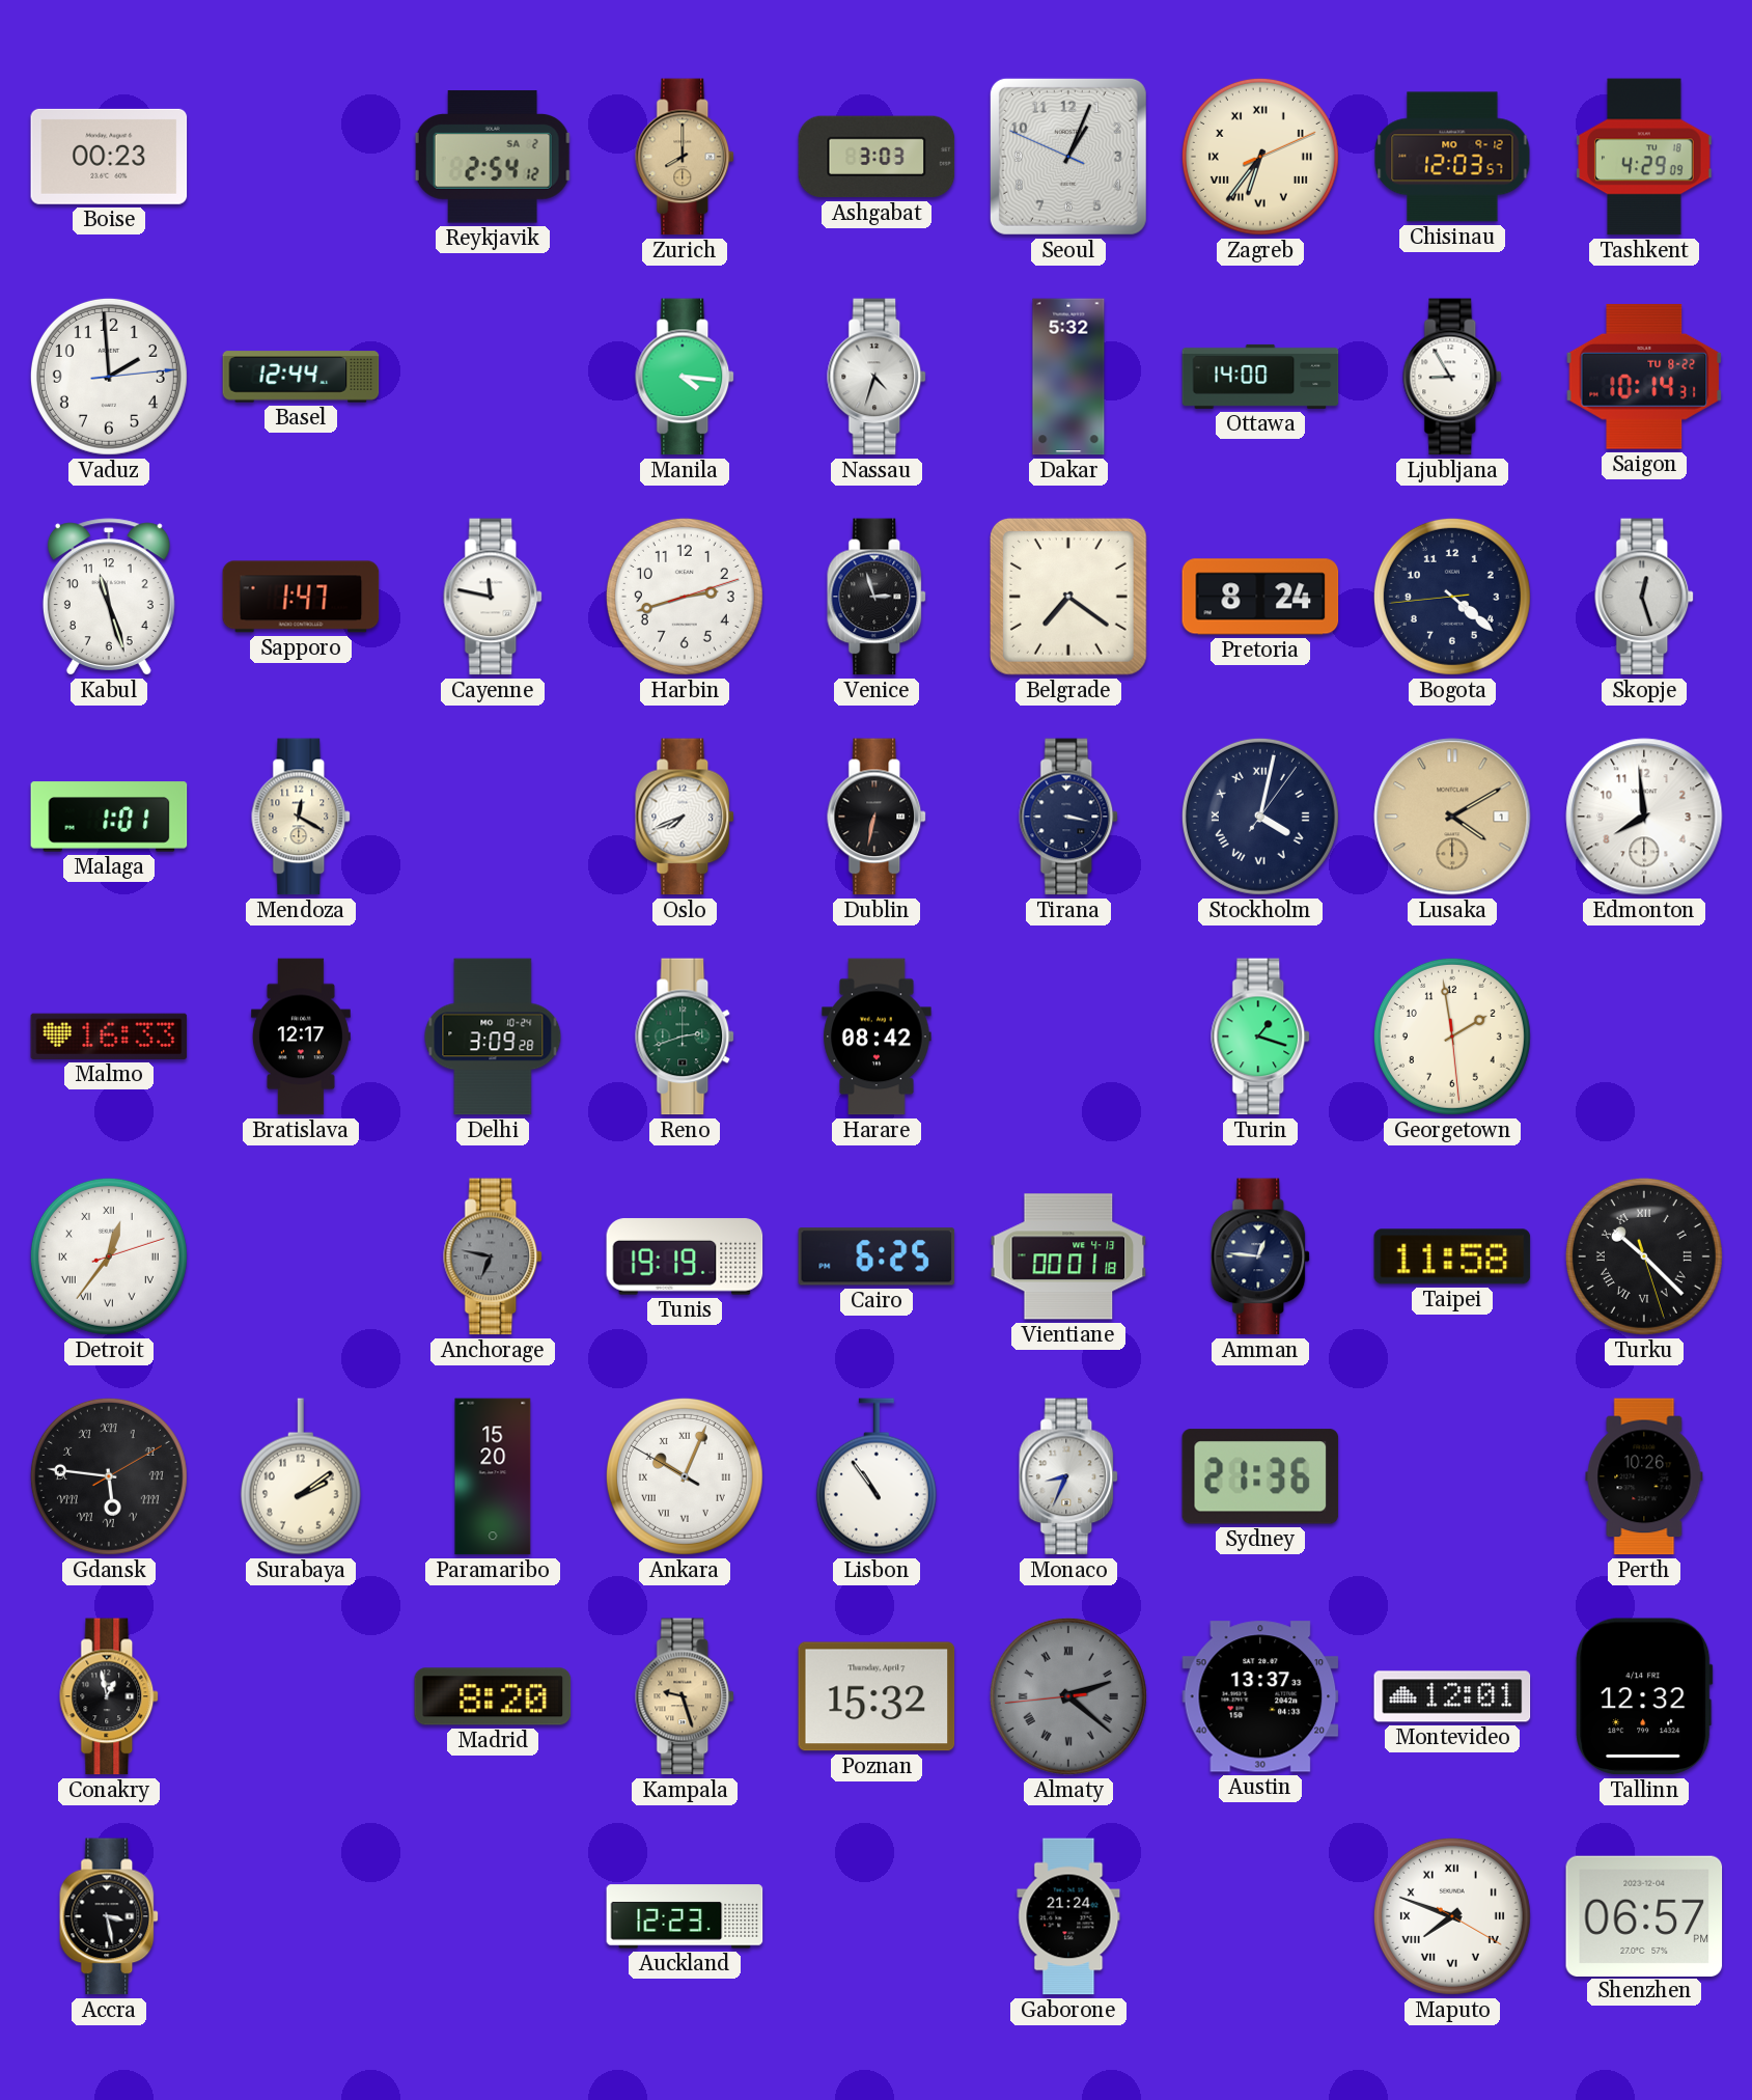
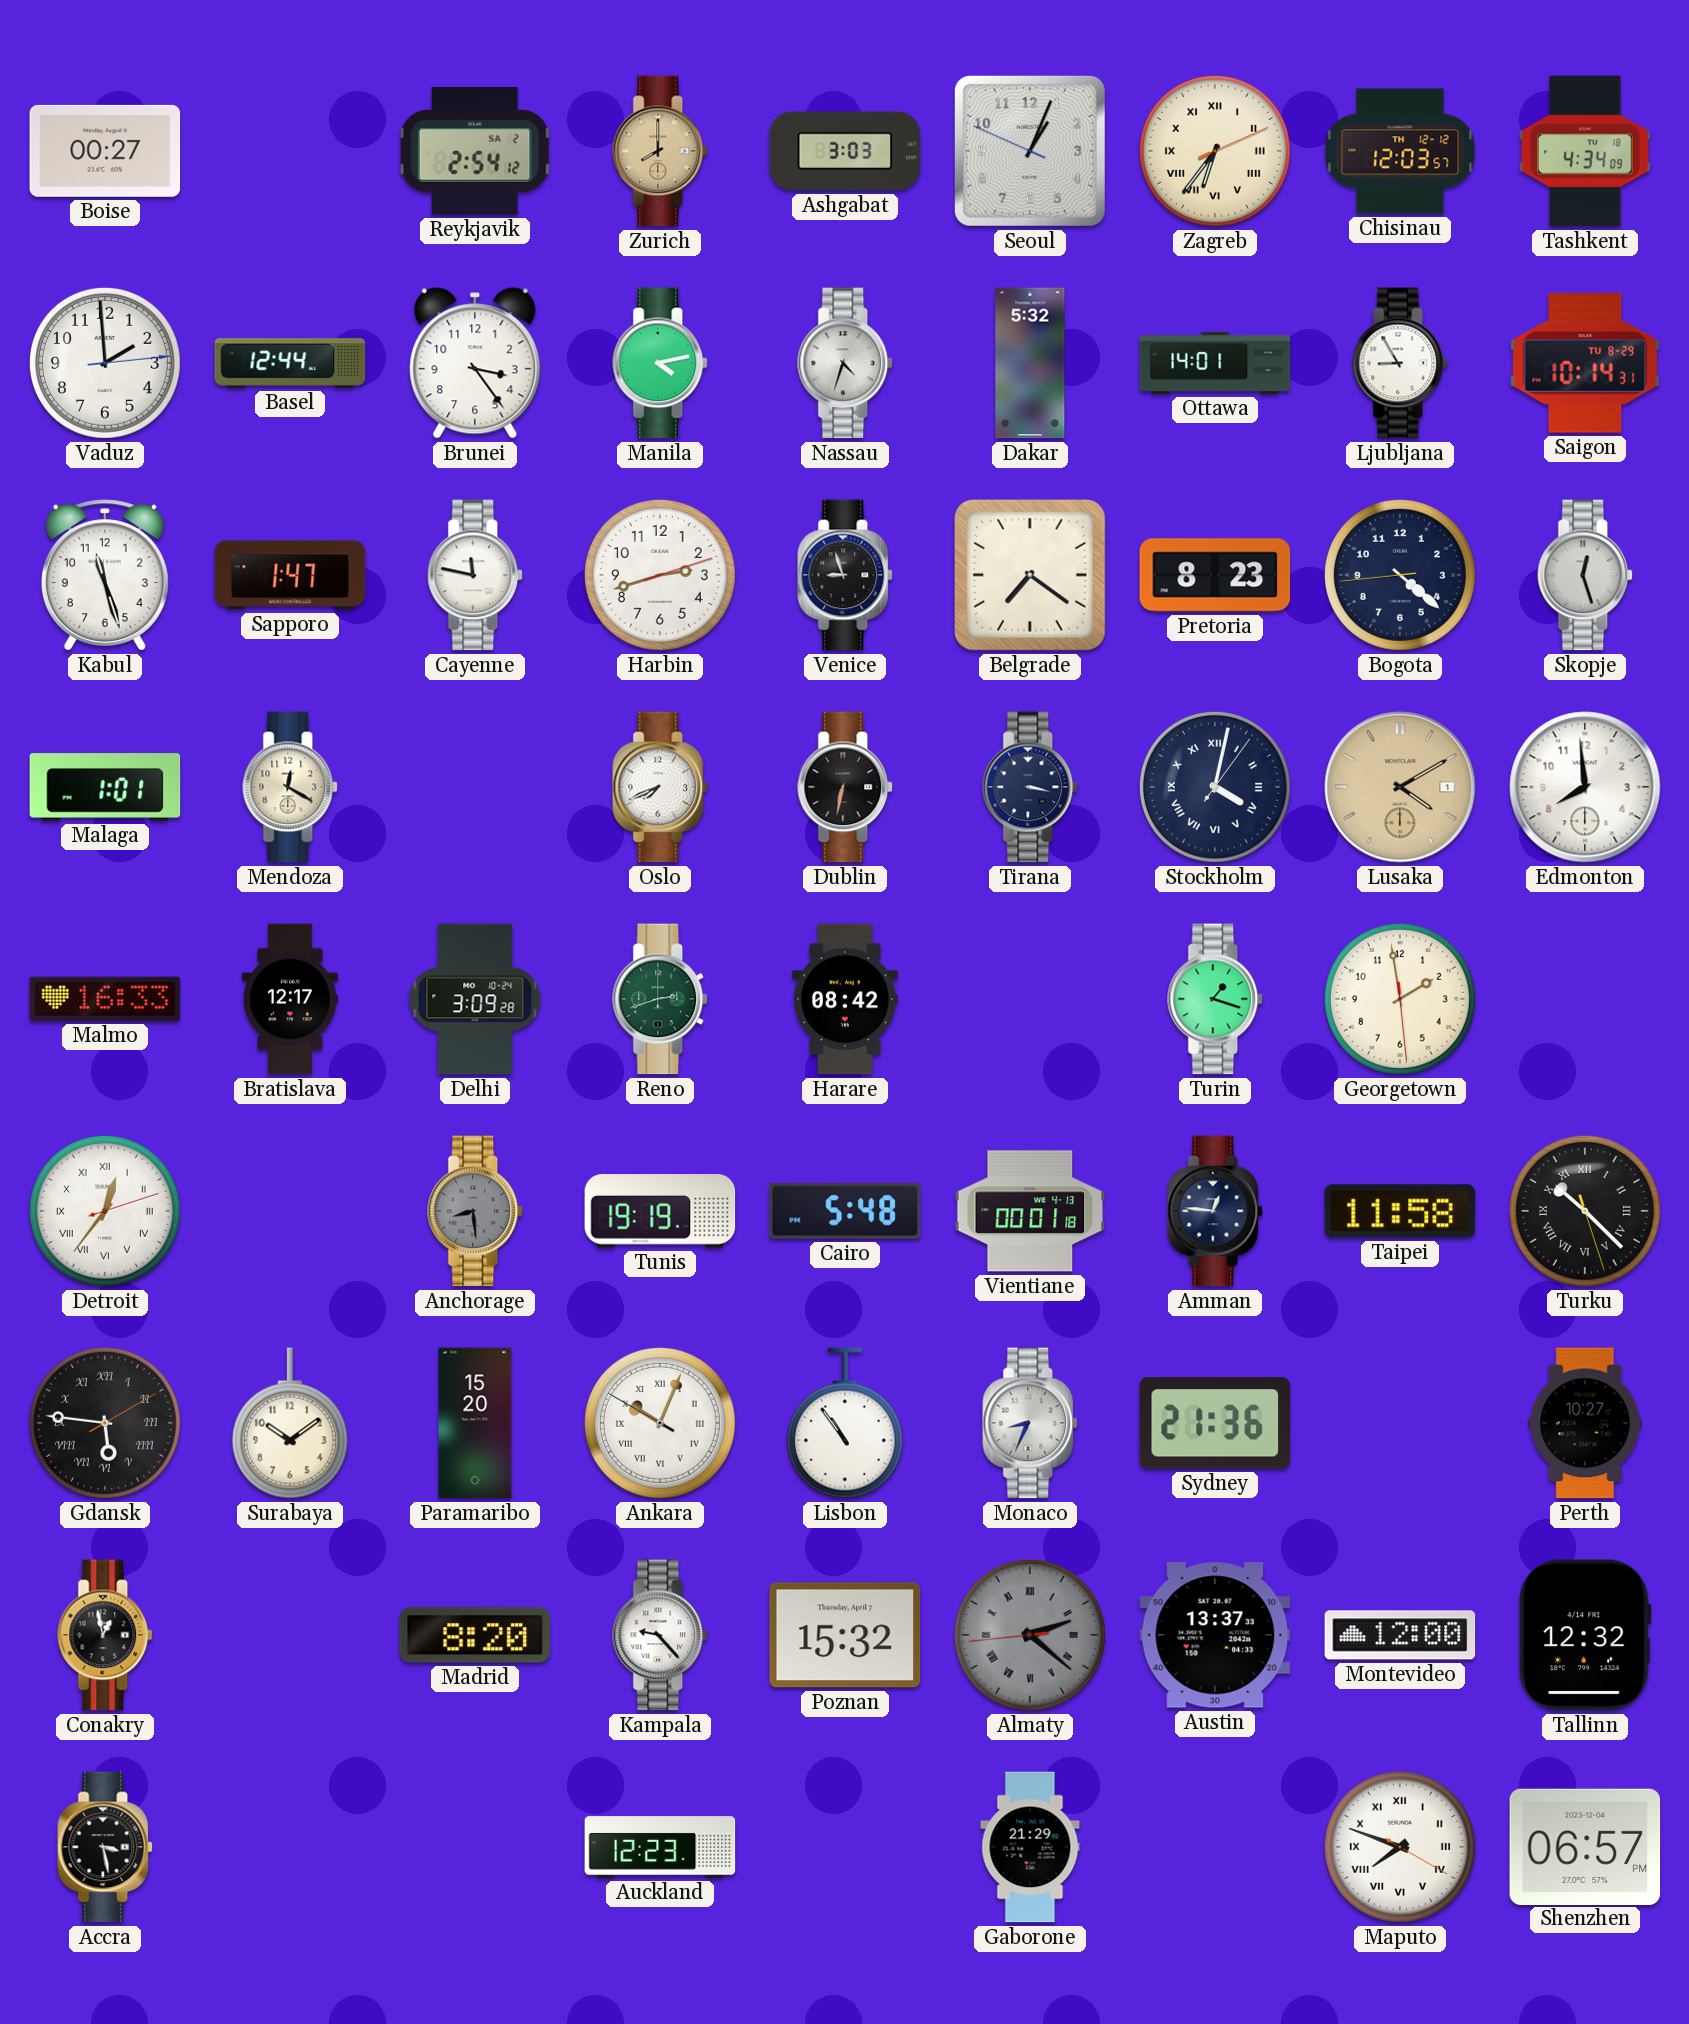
Boise: 00:23 -> 00:27
Chisinau date: MO 9-12 -> TH 12-12
Tashkent: 4:29 -> 4:34
Brunei: none -> 3:24
Manila: 4:16 -> 4:13
Ottawa: 14:00 -> 14:01
Saigon date: TU 8-22 -> TU 8-29
Venice: 2:57 -> 8:57
Pretoria: 8:24 -> 8:23
Anchorage: 6:47 -> 8:29
Cairo: 6:25 -> 5:48
Surabaya: 2:09 -> 10:09
Perth: 10:26 -> 10:27
Kampala: 9:27 -> 9:23
Kampala dial: champagne -> white
Montevideo: 12:01 -> 12:00
Gaborone: 21:24 -> 21:29
